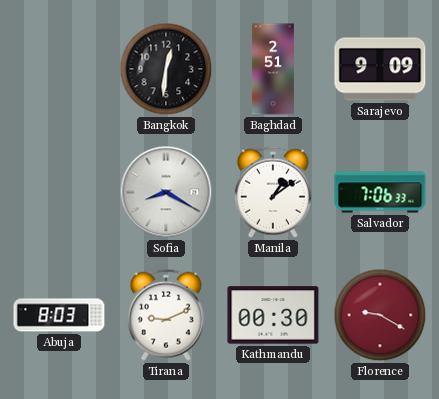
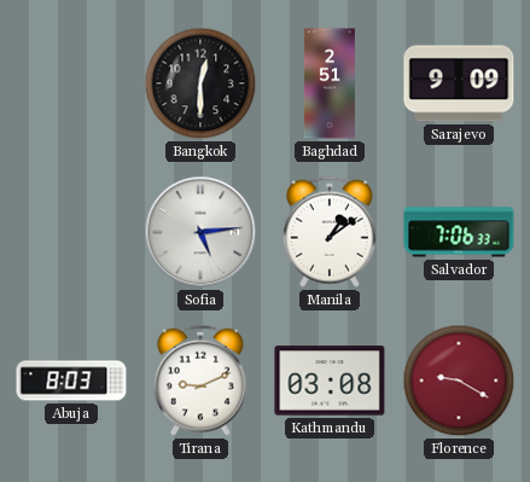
Bangkok: 12:31 -> 12:30
Sofia: 8:20 -> 5:14
Kathmandu: 00:30 -> 03:08
